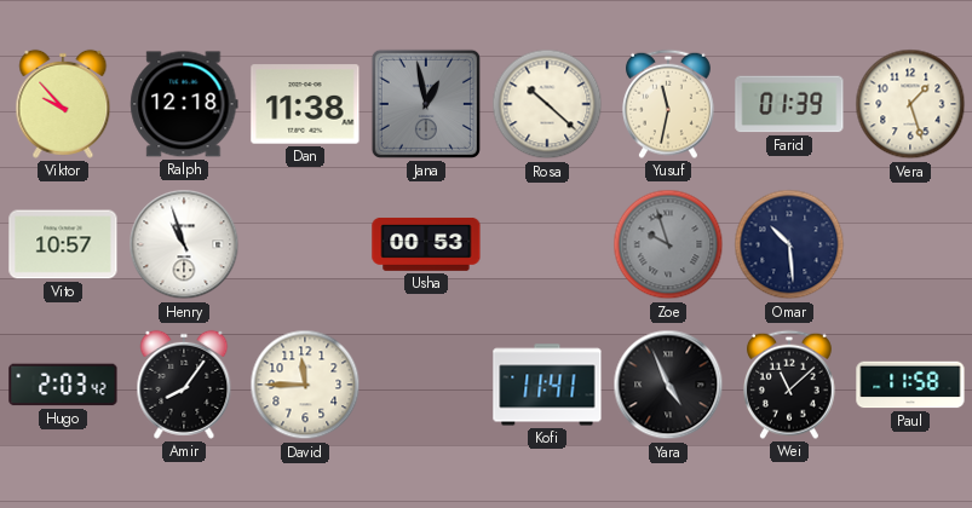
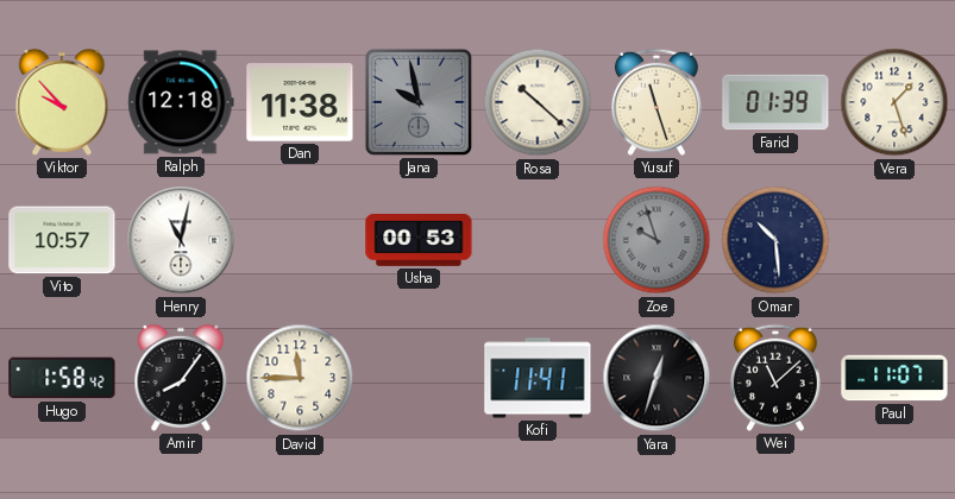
Jana: 12:58 -> 9:58
Yusuf: 11:32 -> 11:27
Henry: 10:57 -> 11:02
Hugo: 2:03 -> 1:58
Yara: 4:56 -> 12:33
Paul: 11:58 -> 11:07
